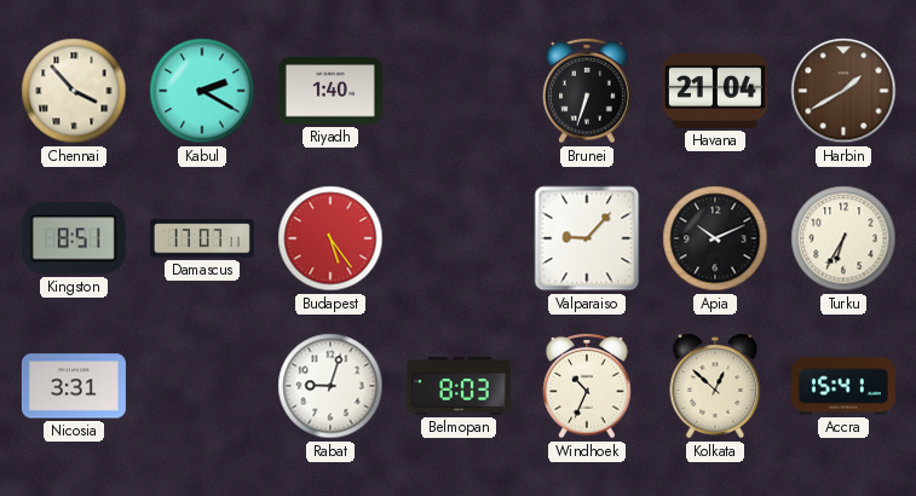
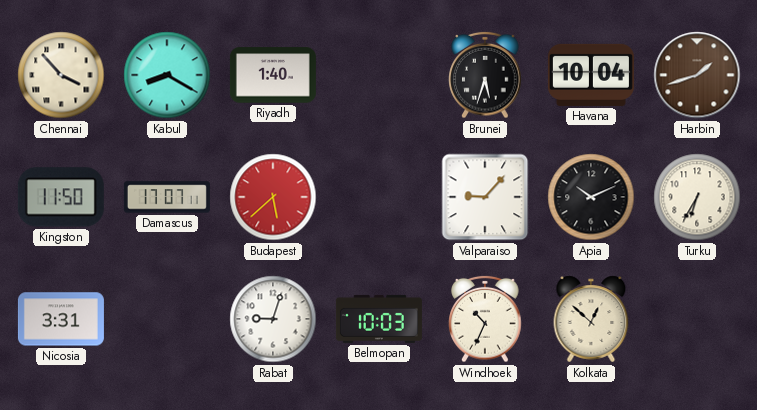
Kabul: 2:20 -> 8:20
Brunei: 6:33 -> 5:33
Havana: 21:04 -> 10:04
Harbin: 1:40 -> 1:42
Kingston: 8:51 -> 11:50
Budapest: 5:24 -> 5:38
Belmopan: 8:03 -> 10:03
Accra: 15:41 -> none
